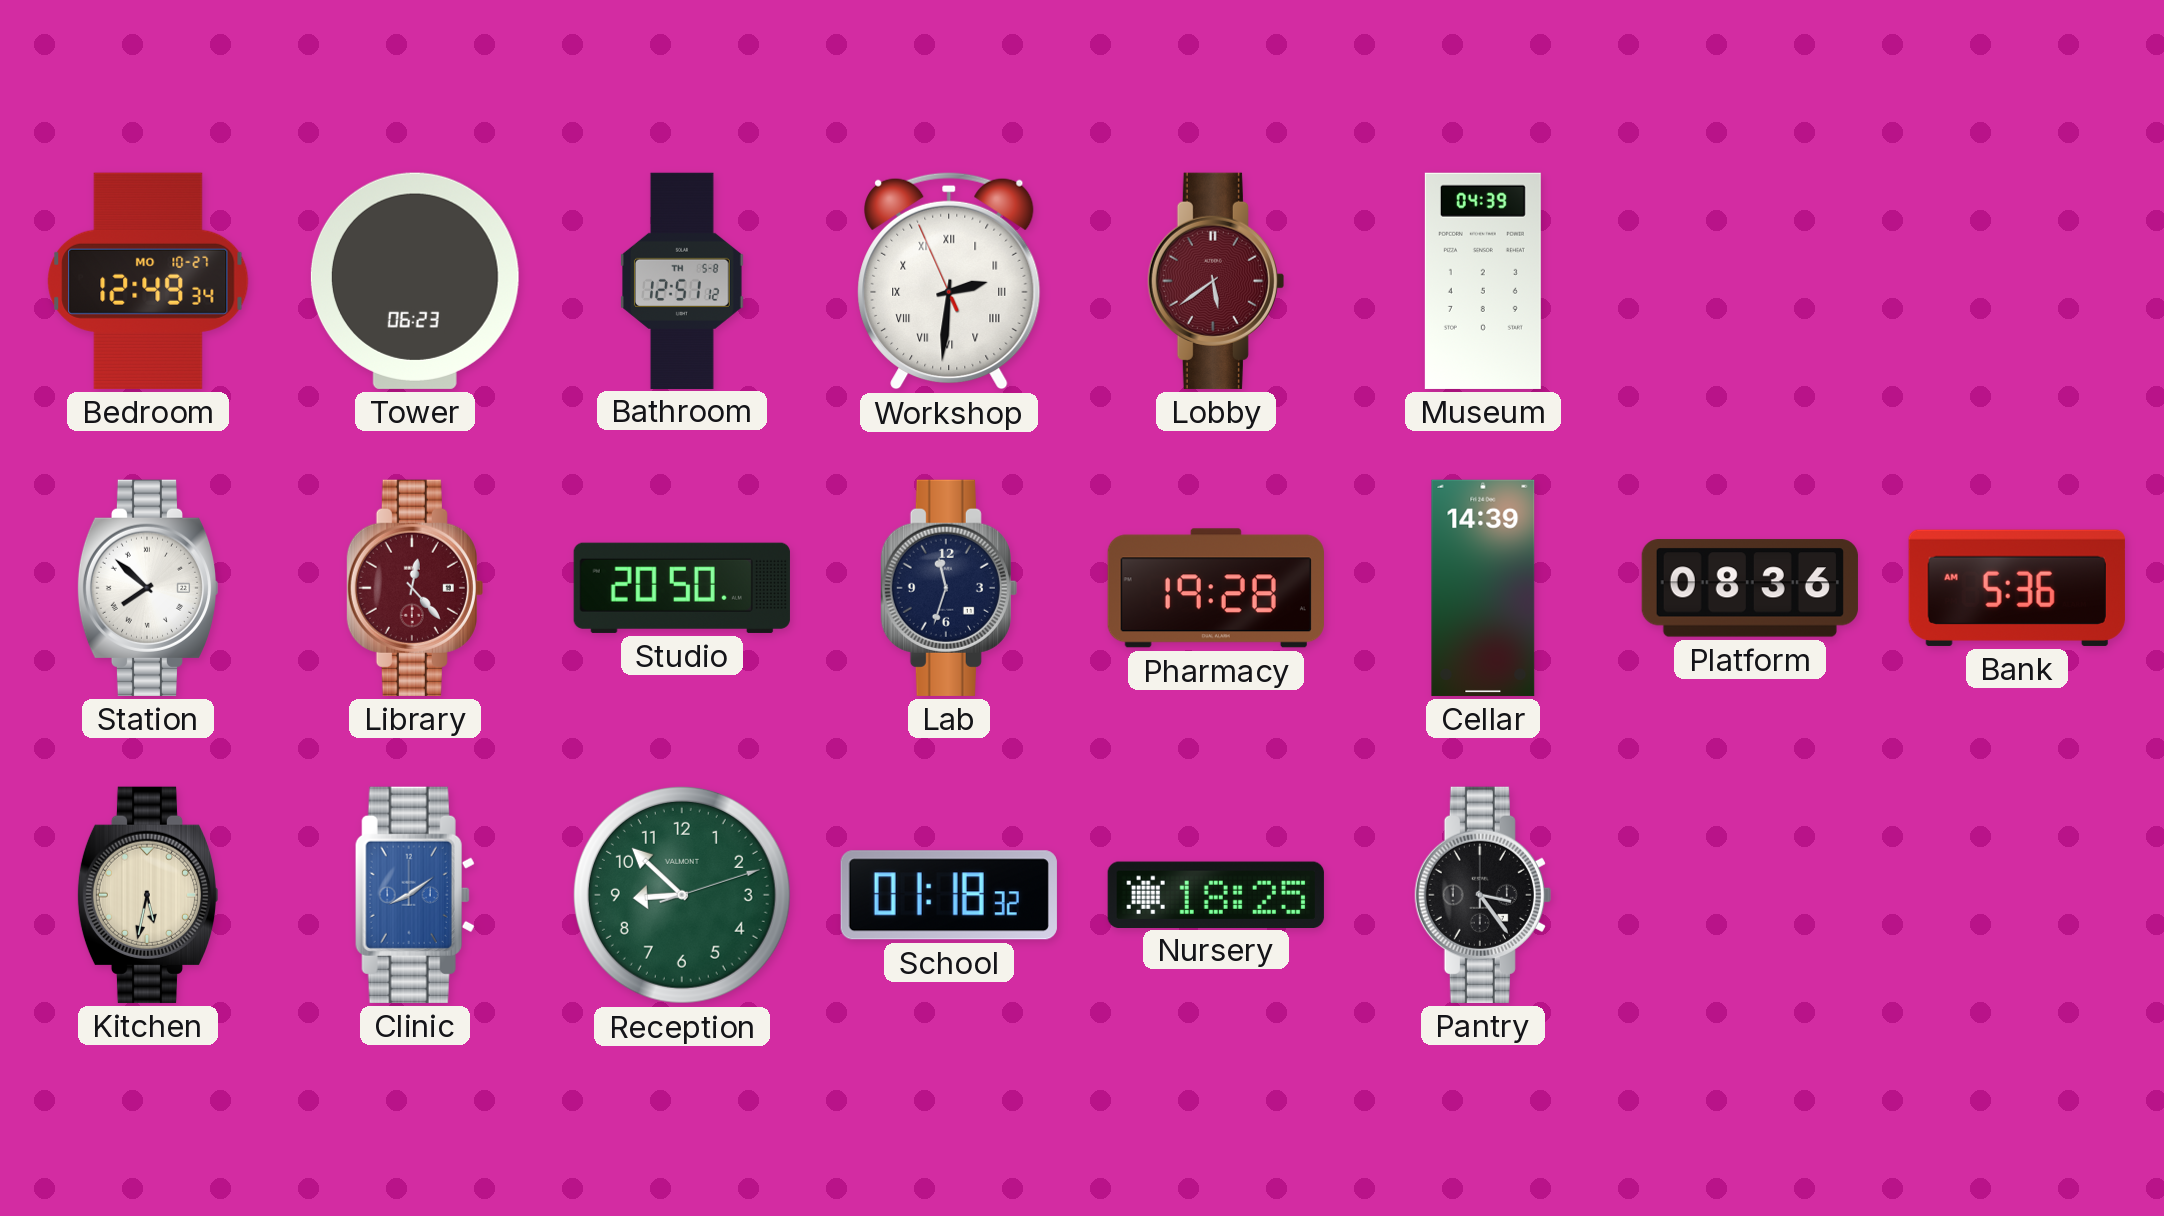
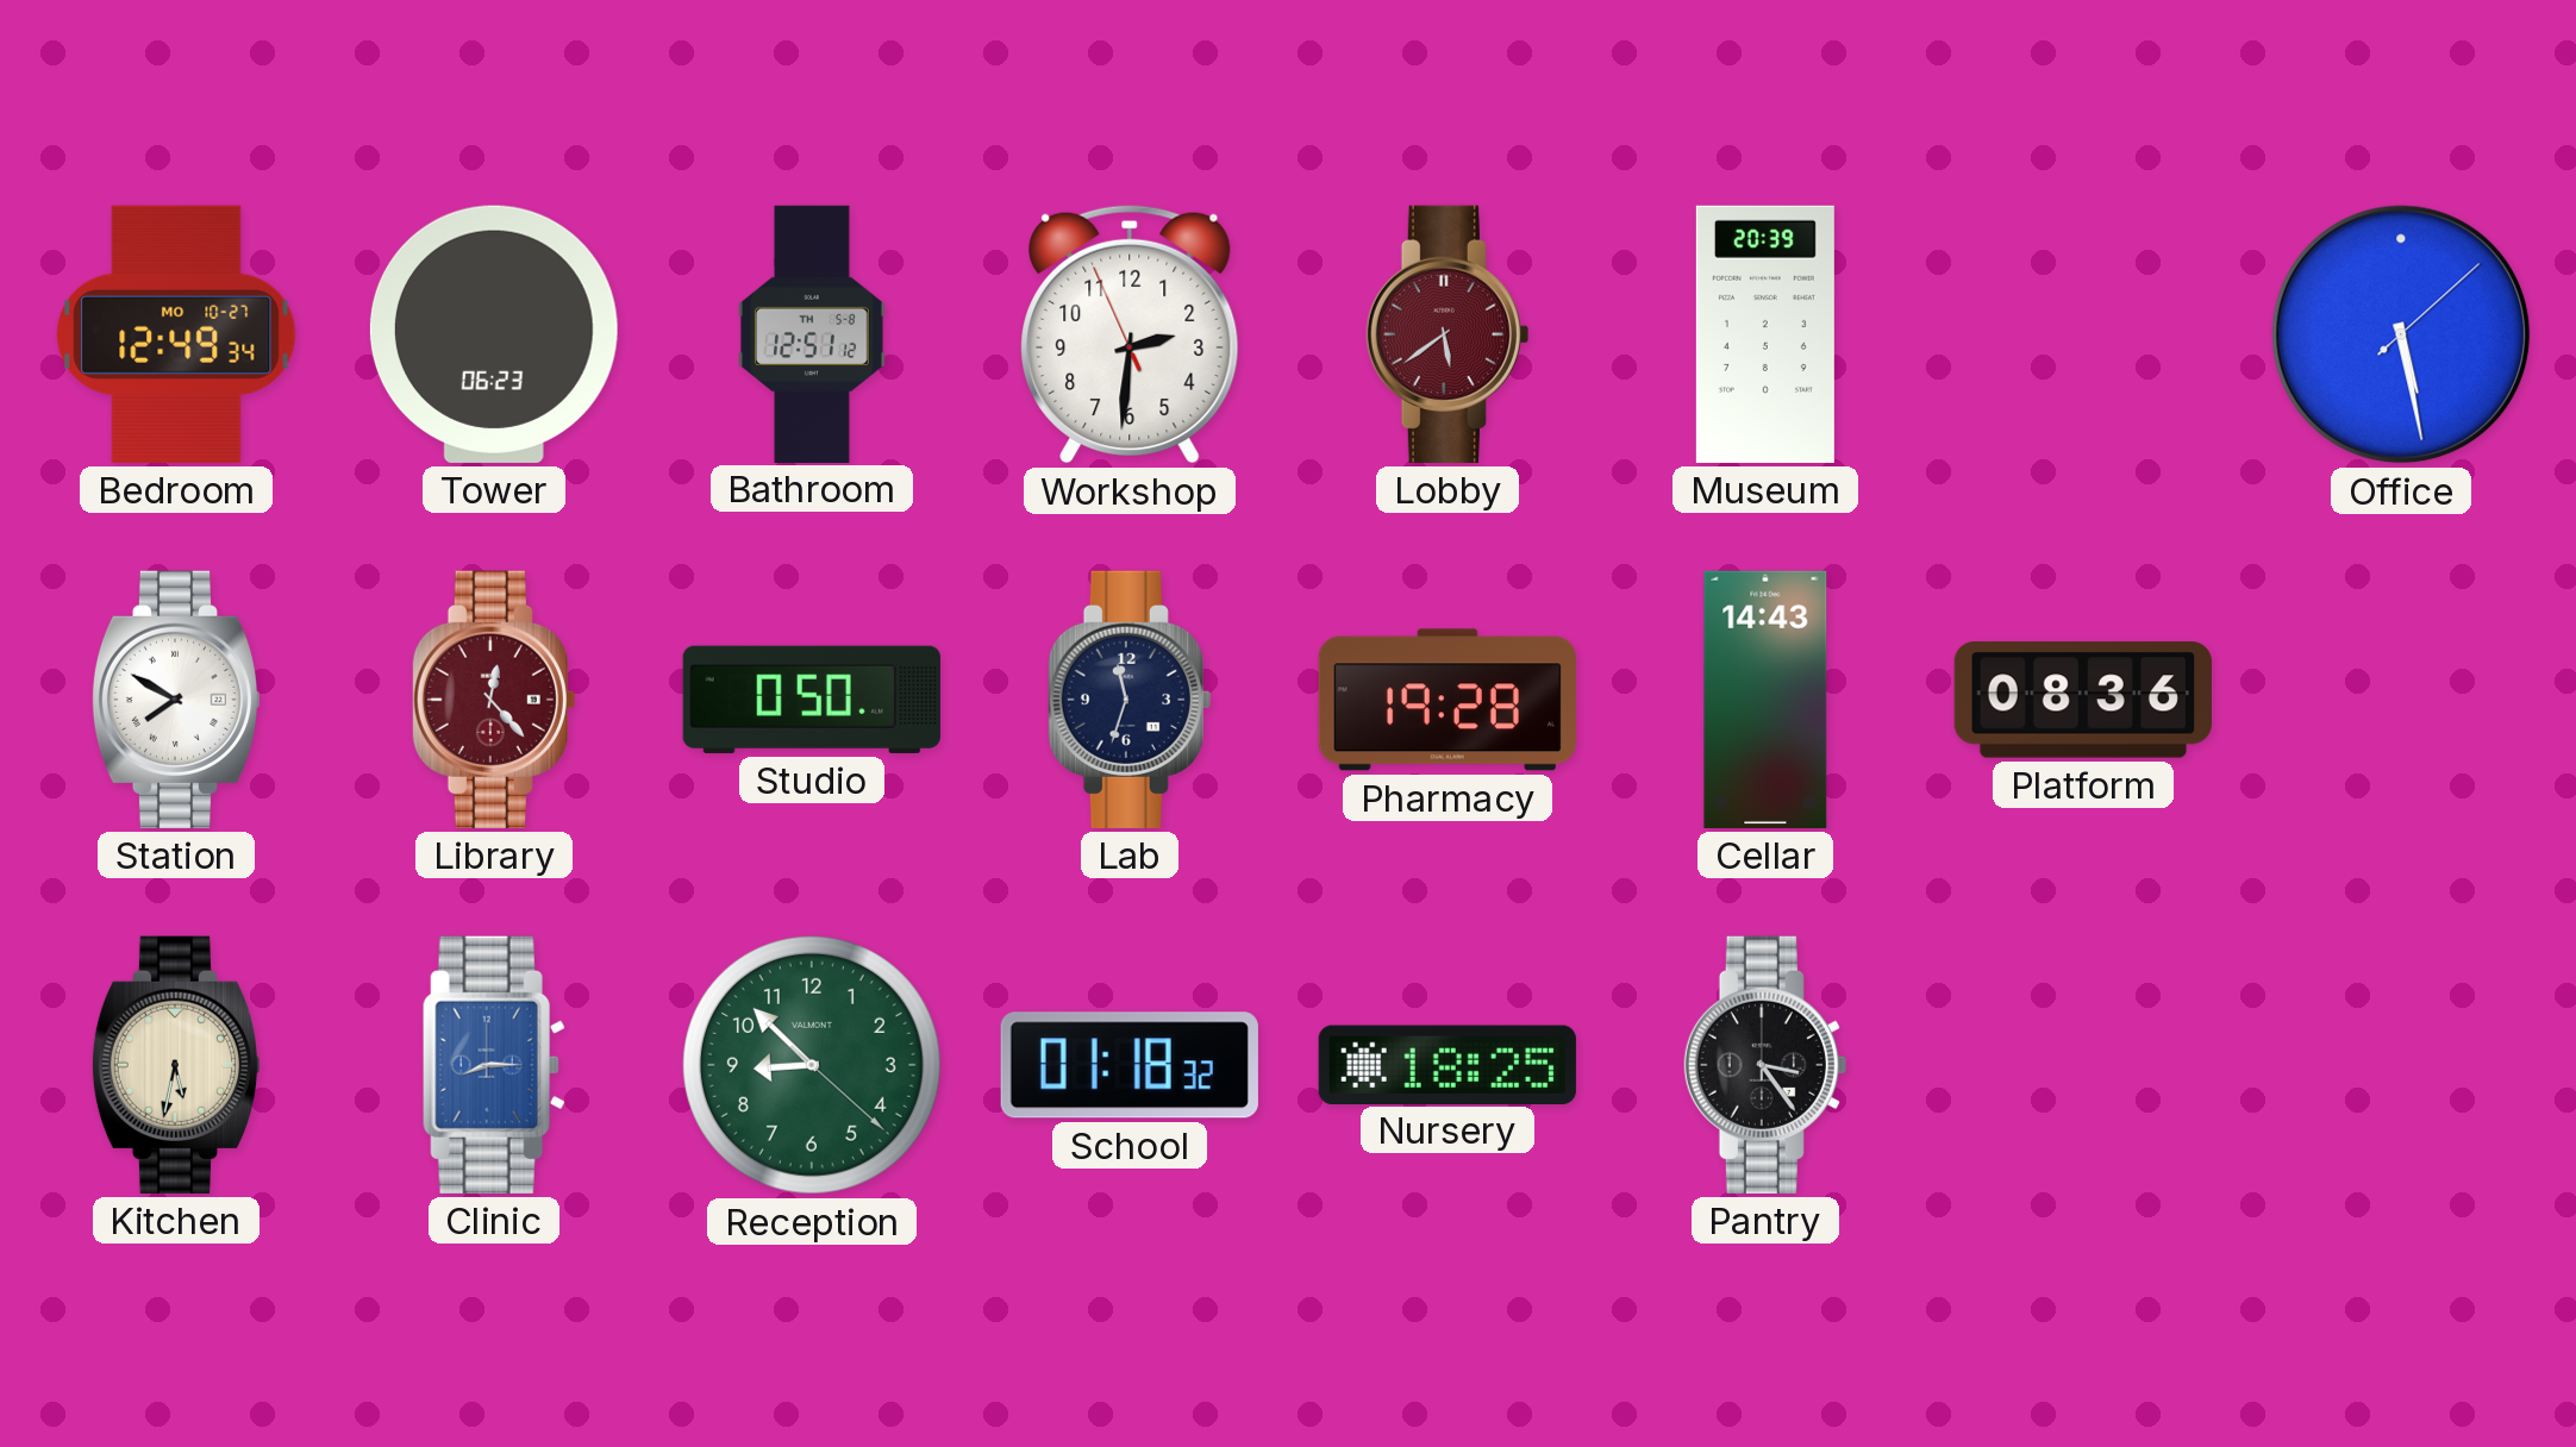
Workshop numerals: Roman -> Arabic
Museum: 04:39 -> 20:39
Office: none -> 5:28
Station: 7:52 -> 7:50
Studio: 20:50 -> 0:50
Cellar: 14:39 -> 14:43
Bank: 5:36 -> none
Clinic: 8:09 -> 8:15
Reception: 8:52:12 -> 8:52:22
